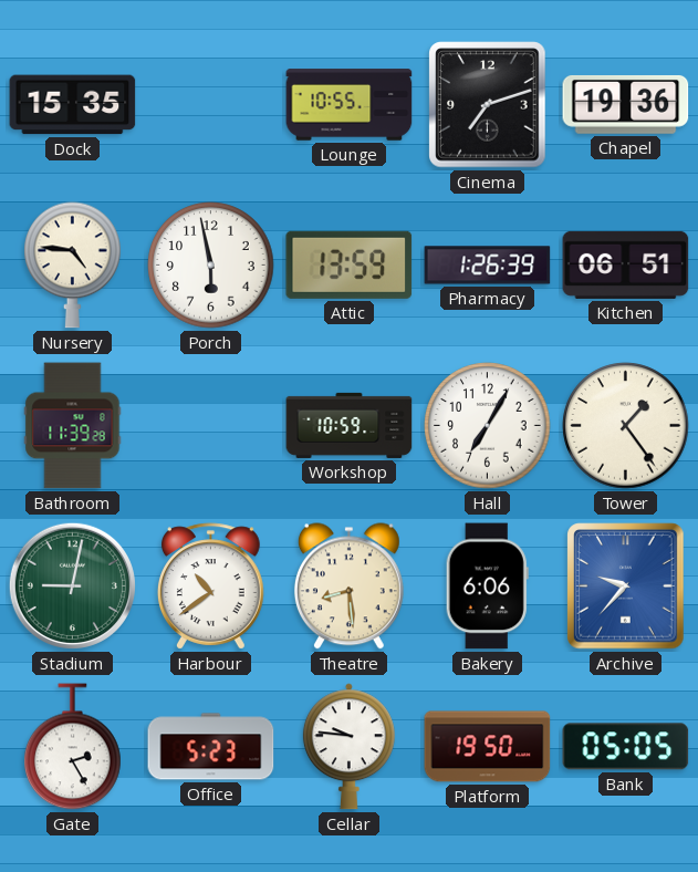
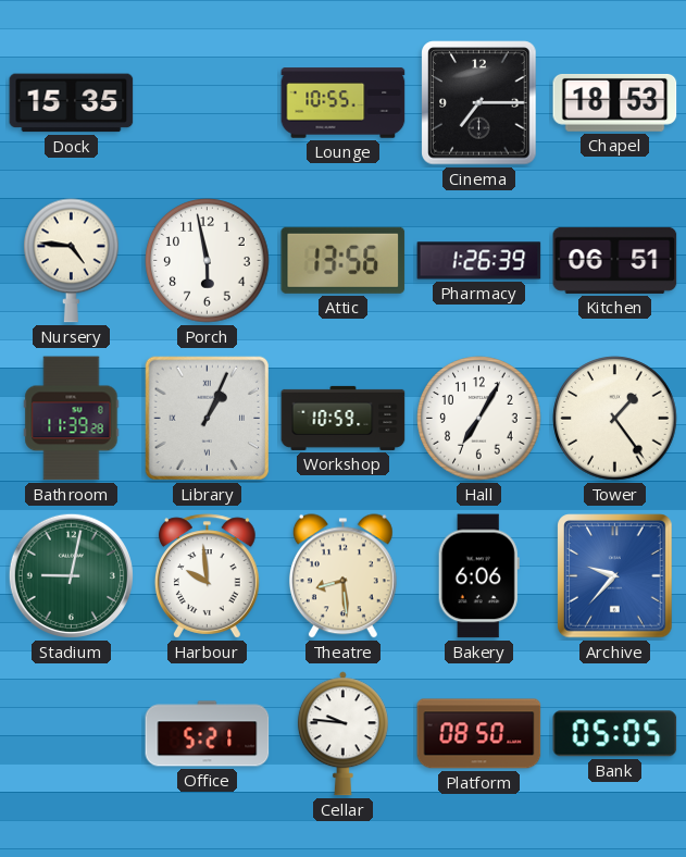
Cinema: 7:12 -> 7:15
Chapel: 19:36 -> 18:53
Attic: 13:59 -> 13:56
Library: none -> 1:04
Harbour: 10:39 -> 9:59
Gate: 2:25 -> none
Office: 5:23 -> 5:21
Platform: 19:50 -> 08:50
